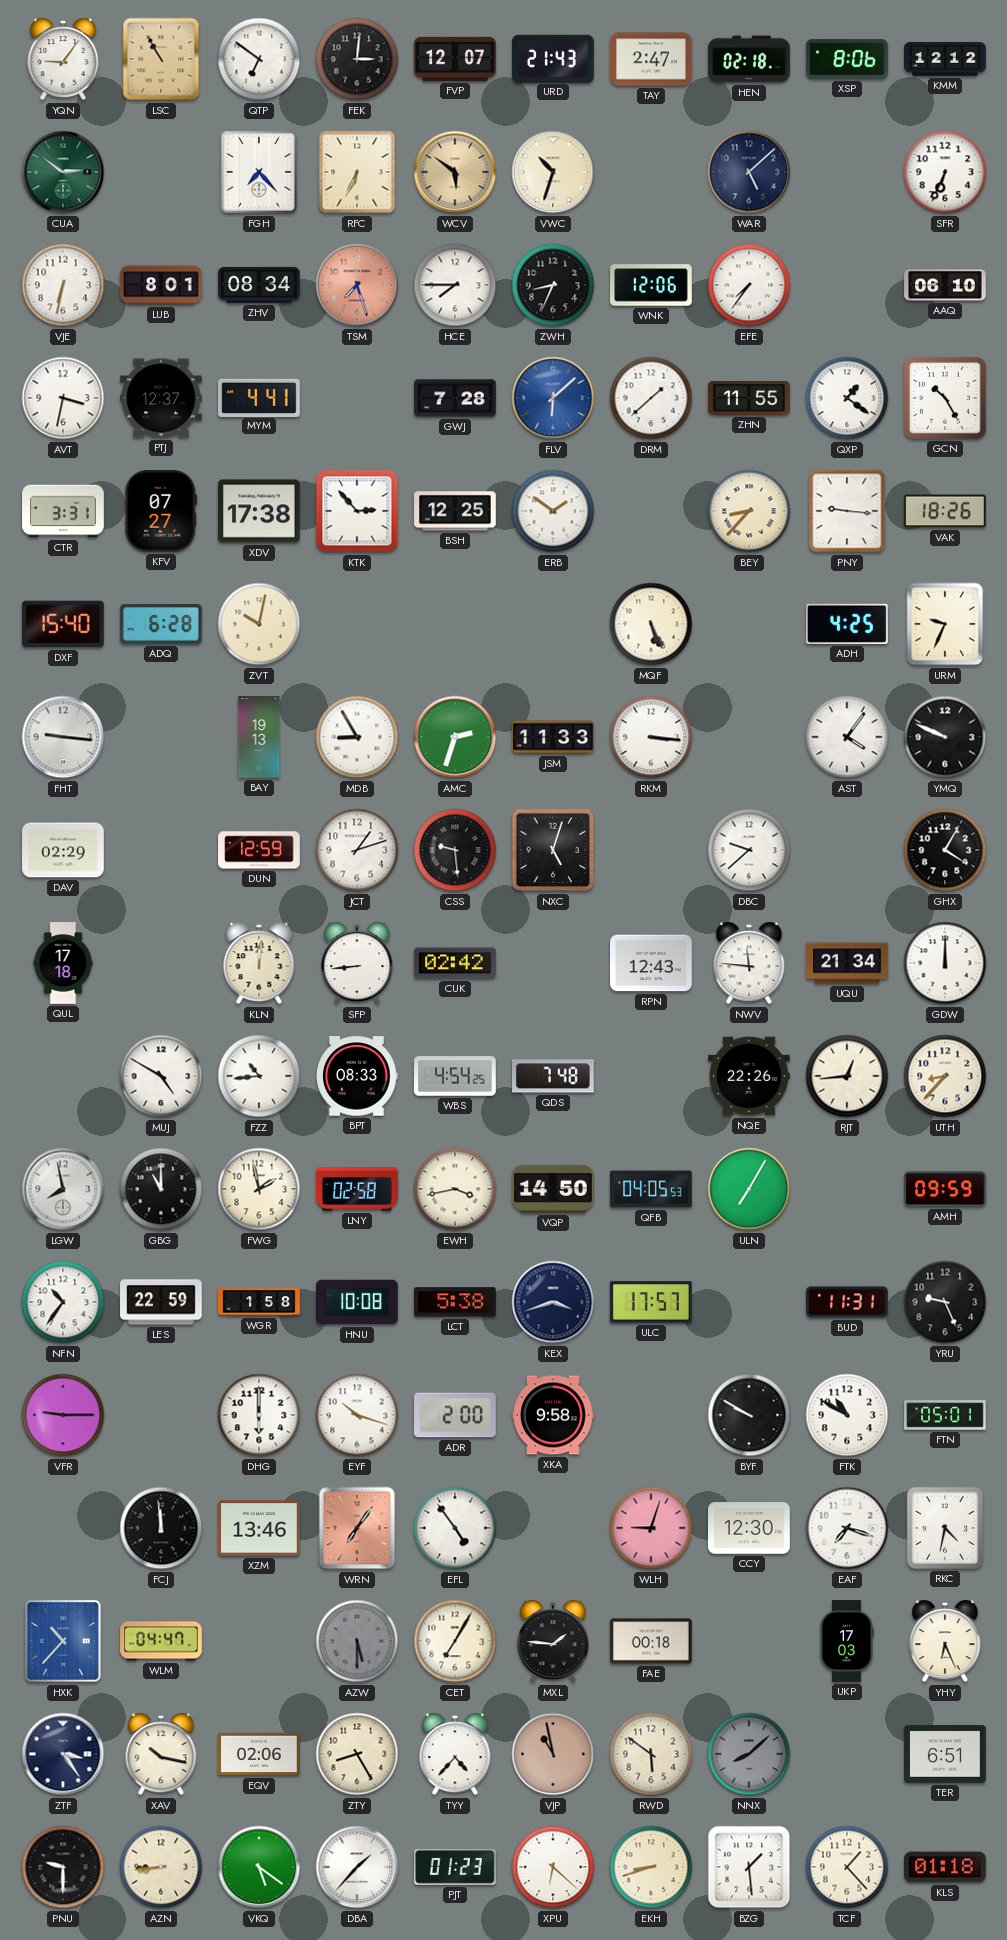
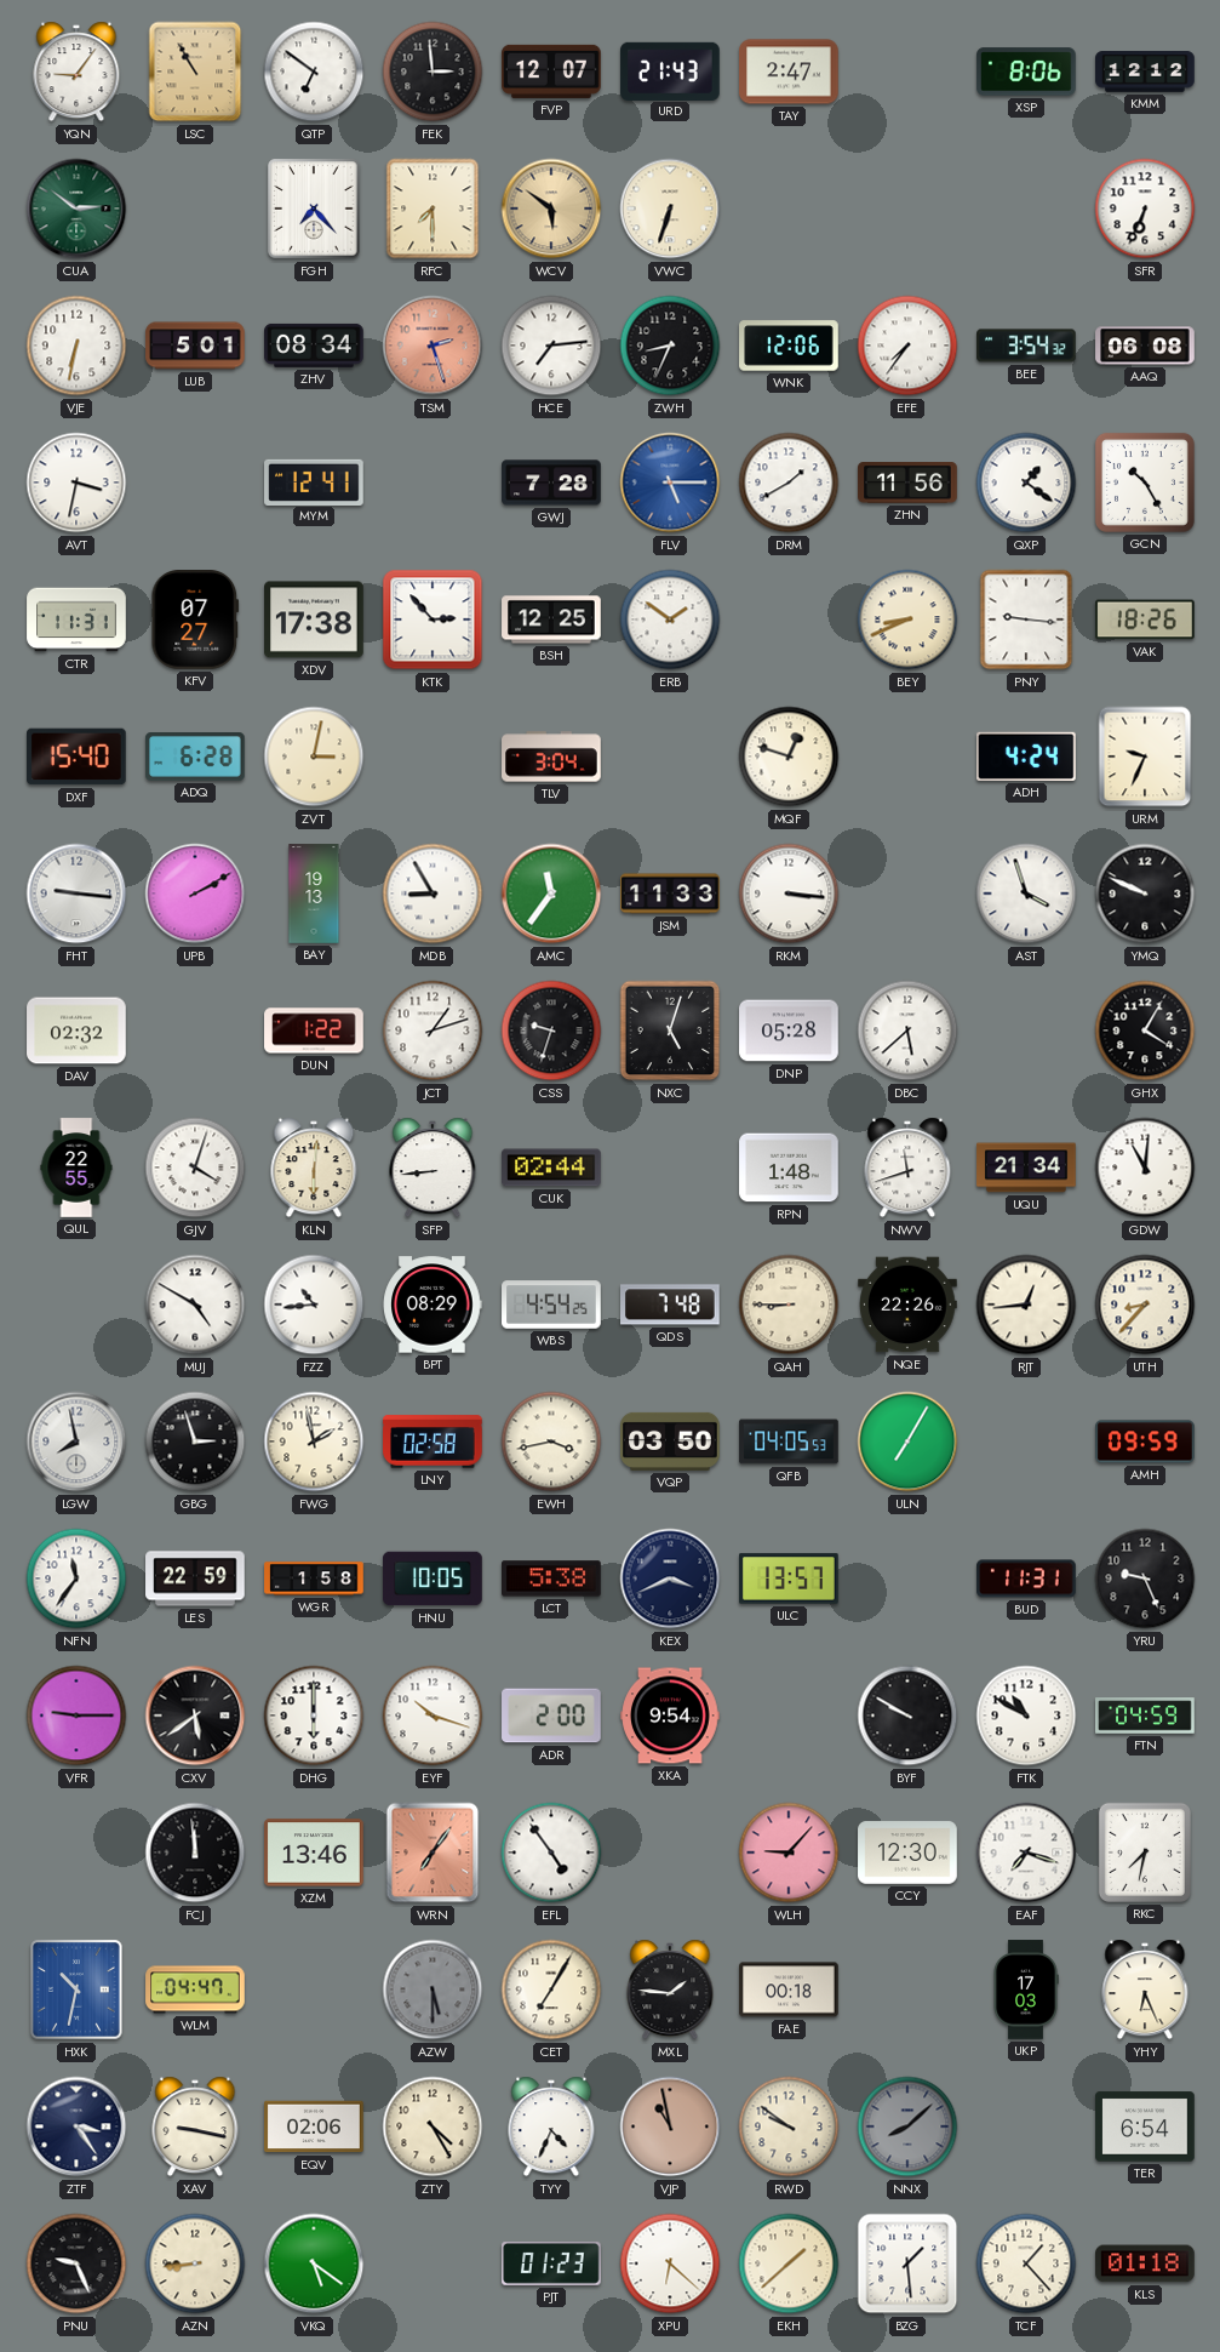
FEK: 3:01 -> 2:59
HEN: 02:18 -> none
RFC: 6:34 -> 7:30
VWC: 10:33 -> 6:33
WAR: 5:08 -> none
LUB: 8:01 -> 5:01
TSM: 7:27 -> 2:27
HCE: 7:45 -> 7:14
BEE: none -> 3:54
AAQ: 06:10 -> 06:08
PTJ: 12:37 -> none
MYM: 4:41 -> 12:41
FLV: 6:08 -> 5:15
DRM: 1:38 -> 1:40
ZHN: 11:55 -> 11:56
CTR: 3:31 -> 11:31
BEY: 8:37 -> 8:41
ZVT: 10:02 -> 3:02
TLV: none -> 3:04
MQF: 5:26 -> 12:48
ADH: 4:25 -> 4:24
UPB: none -> 2:10
AMC: 2:33 -> 11:36
AST: 4:06 -> 3:57
DAV: 02:29 -> 02:32
DUN: 12:59 -> 1:22
CSS: 9:29 -> 9:33
DNP: none -> 05:28
DBC: 9:38 -> 5:38
QUL: 17:18 -> 22:55
GJV: none -> 4:03
KLN: 12:01 -> 6:01
CUK: 02:42 -> 02:44
RPN: 12:43 -> 1:48
NWV: 11:46 -> 11:42
GDW: 12:00 -> 11:01
BPT: 08:33 -> 08:29
QAH: none -> 8:45
GBG: 11:00 -> 2:57
VQP: 14:50 -> 03:50
NFN: 10:36 -> 11:36
HNU: 10:08 -> 10:05
KEX: 3:42 -> 3:41
ULC: 17:57 -> 13:57
CXV: none -> 5:39
XKA: 9:58 -> 9:54
FTN: 05:01 -> 04:59
WLH: 9:03 -> 9:07
RKC: 4:32 -> 7:32
HXK: 10:37 -> 10:32
XAV: 10:17 -> 9:17
ZTY: 8:25 -> 4:25
TYY: 4:37 -> 4:34
RWD: 5:51 -> 9:51
TER: 6:51 -> 6:54
PNU: 9:30 -> 9:26
DBA: 1:37 -> none
EKH: 8:42 -> 1:38
